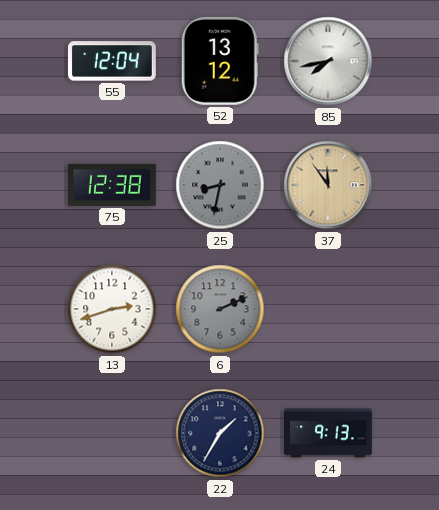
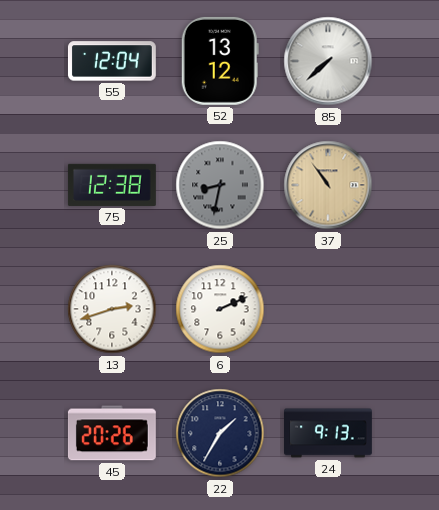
85: 7:43 -> 7:38
37: 11:54 -> 10:54
6 dial: grey -> white
45: none -> 20:26
